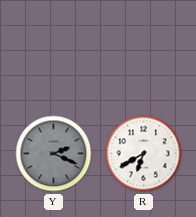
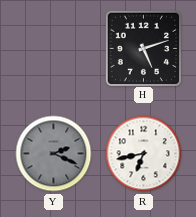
H: none -> 5:12
R: 6:40 -> 6:43
